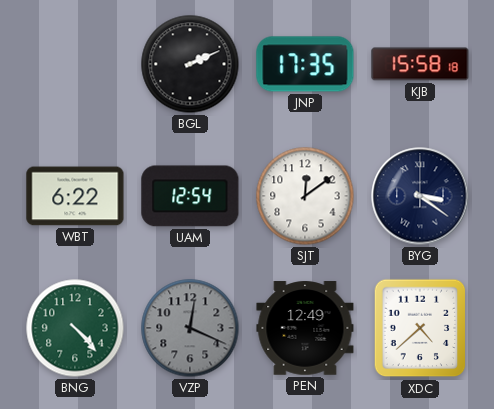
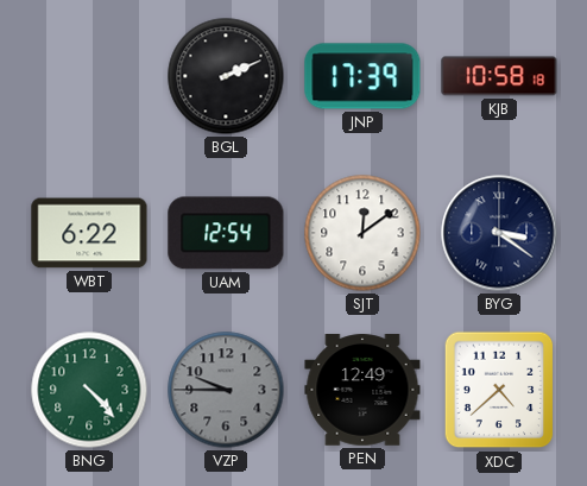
JNP: 17:35 -> 17:39
KJB: 15:58 -> 10:58
VZP: 12:19 -> 9:45
